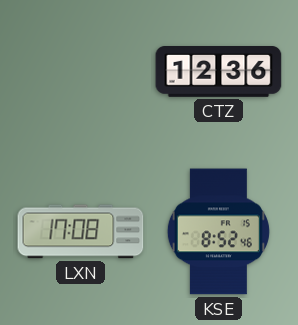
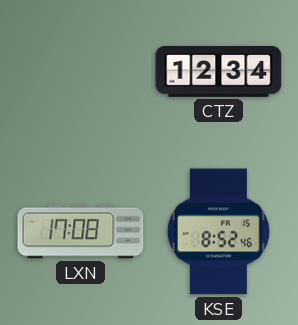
CTZ: 12:36 -> 12:34
